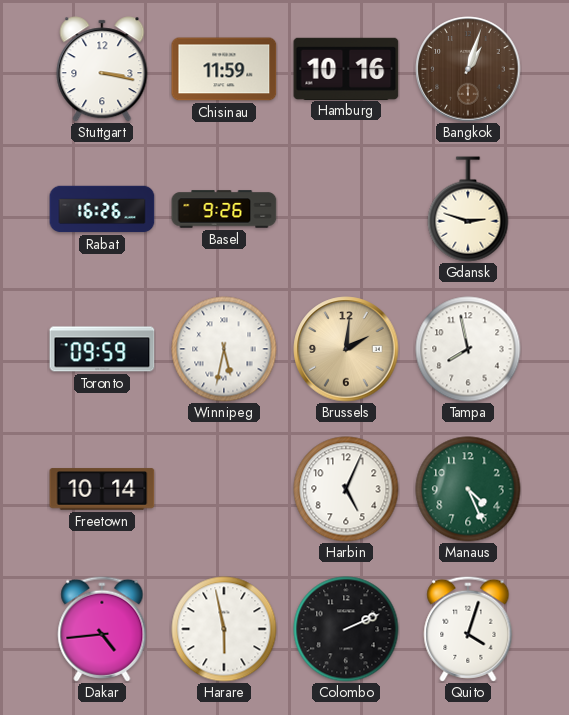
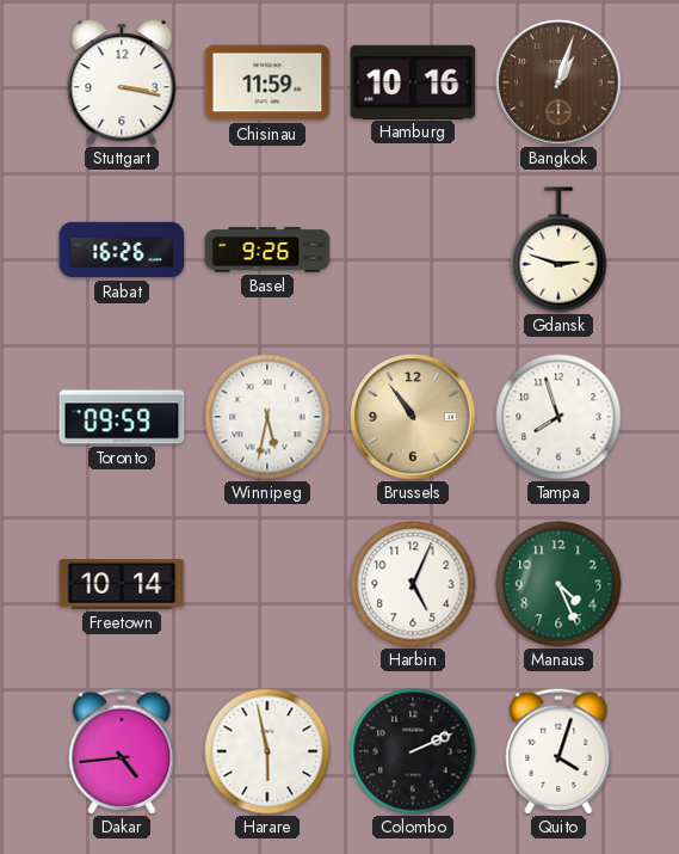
Brussels: 2:01 -> 10:54
Tampa: 7:58 -> 7:57
